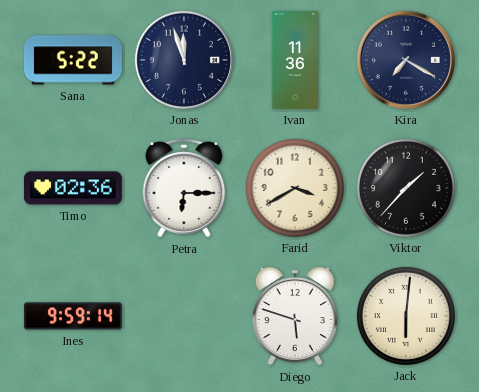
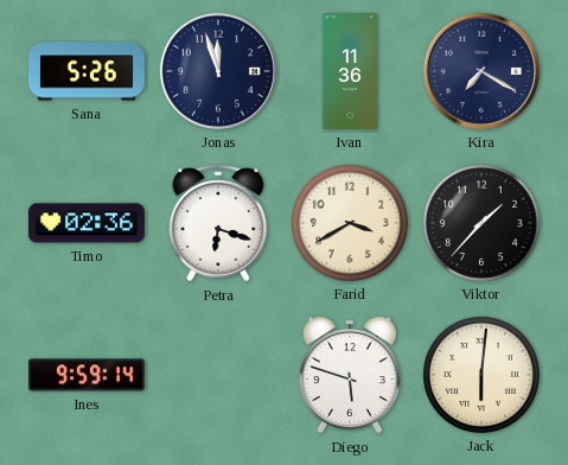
Sana: 5:22 -> 5:26
Petra: 6:15 -> 6:18
